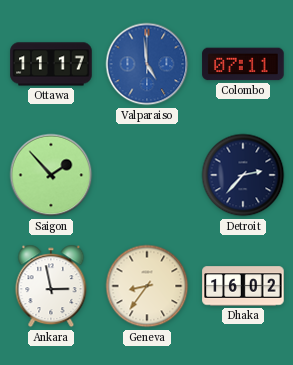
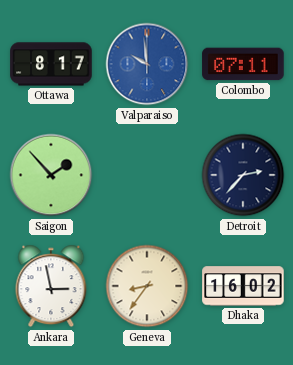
Ottawa: 11:17 -> 8:17
Valparaiso: 4:59 -> 9:59
